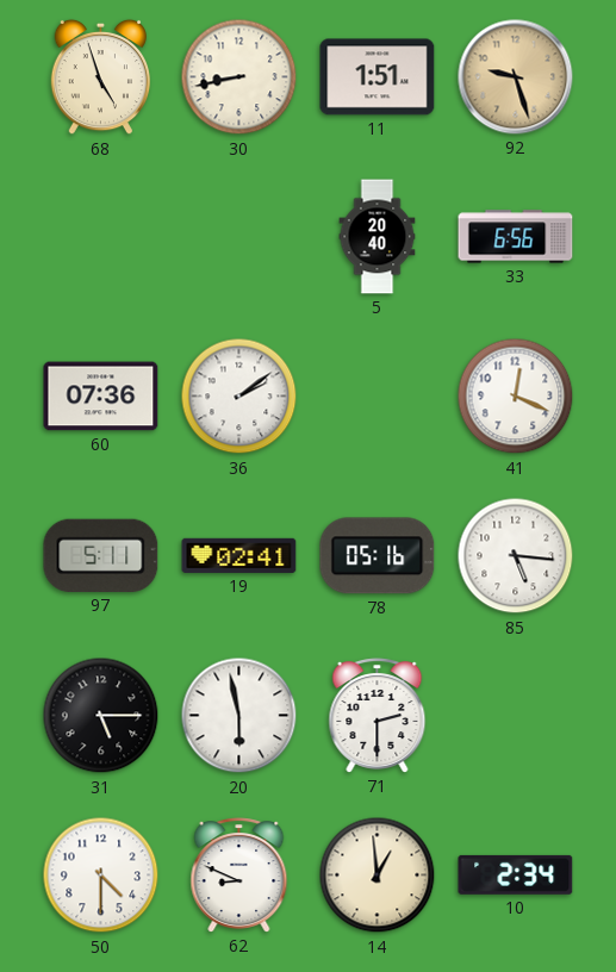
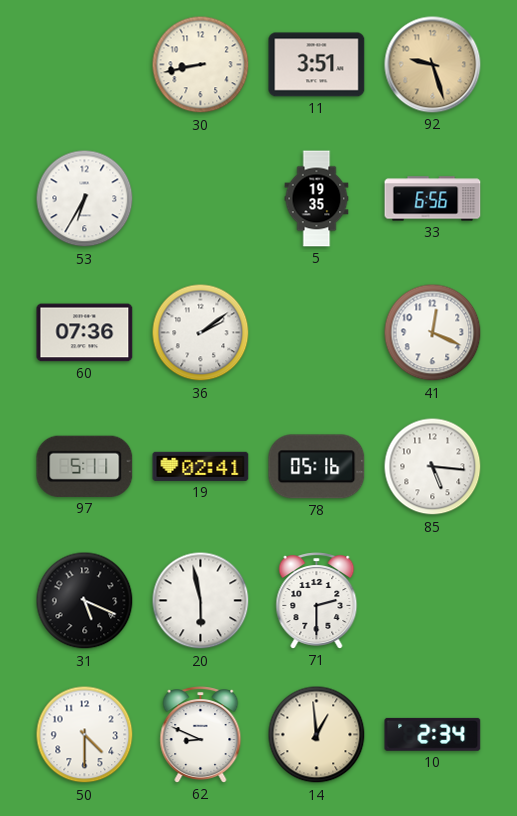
68: 4:57 -> none
11: 1:51 -> 3:51
53: none -> 6:35
5: 20:40 -> 19:35
31: 5:15 -> 5:19
